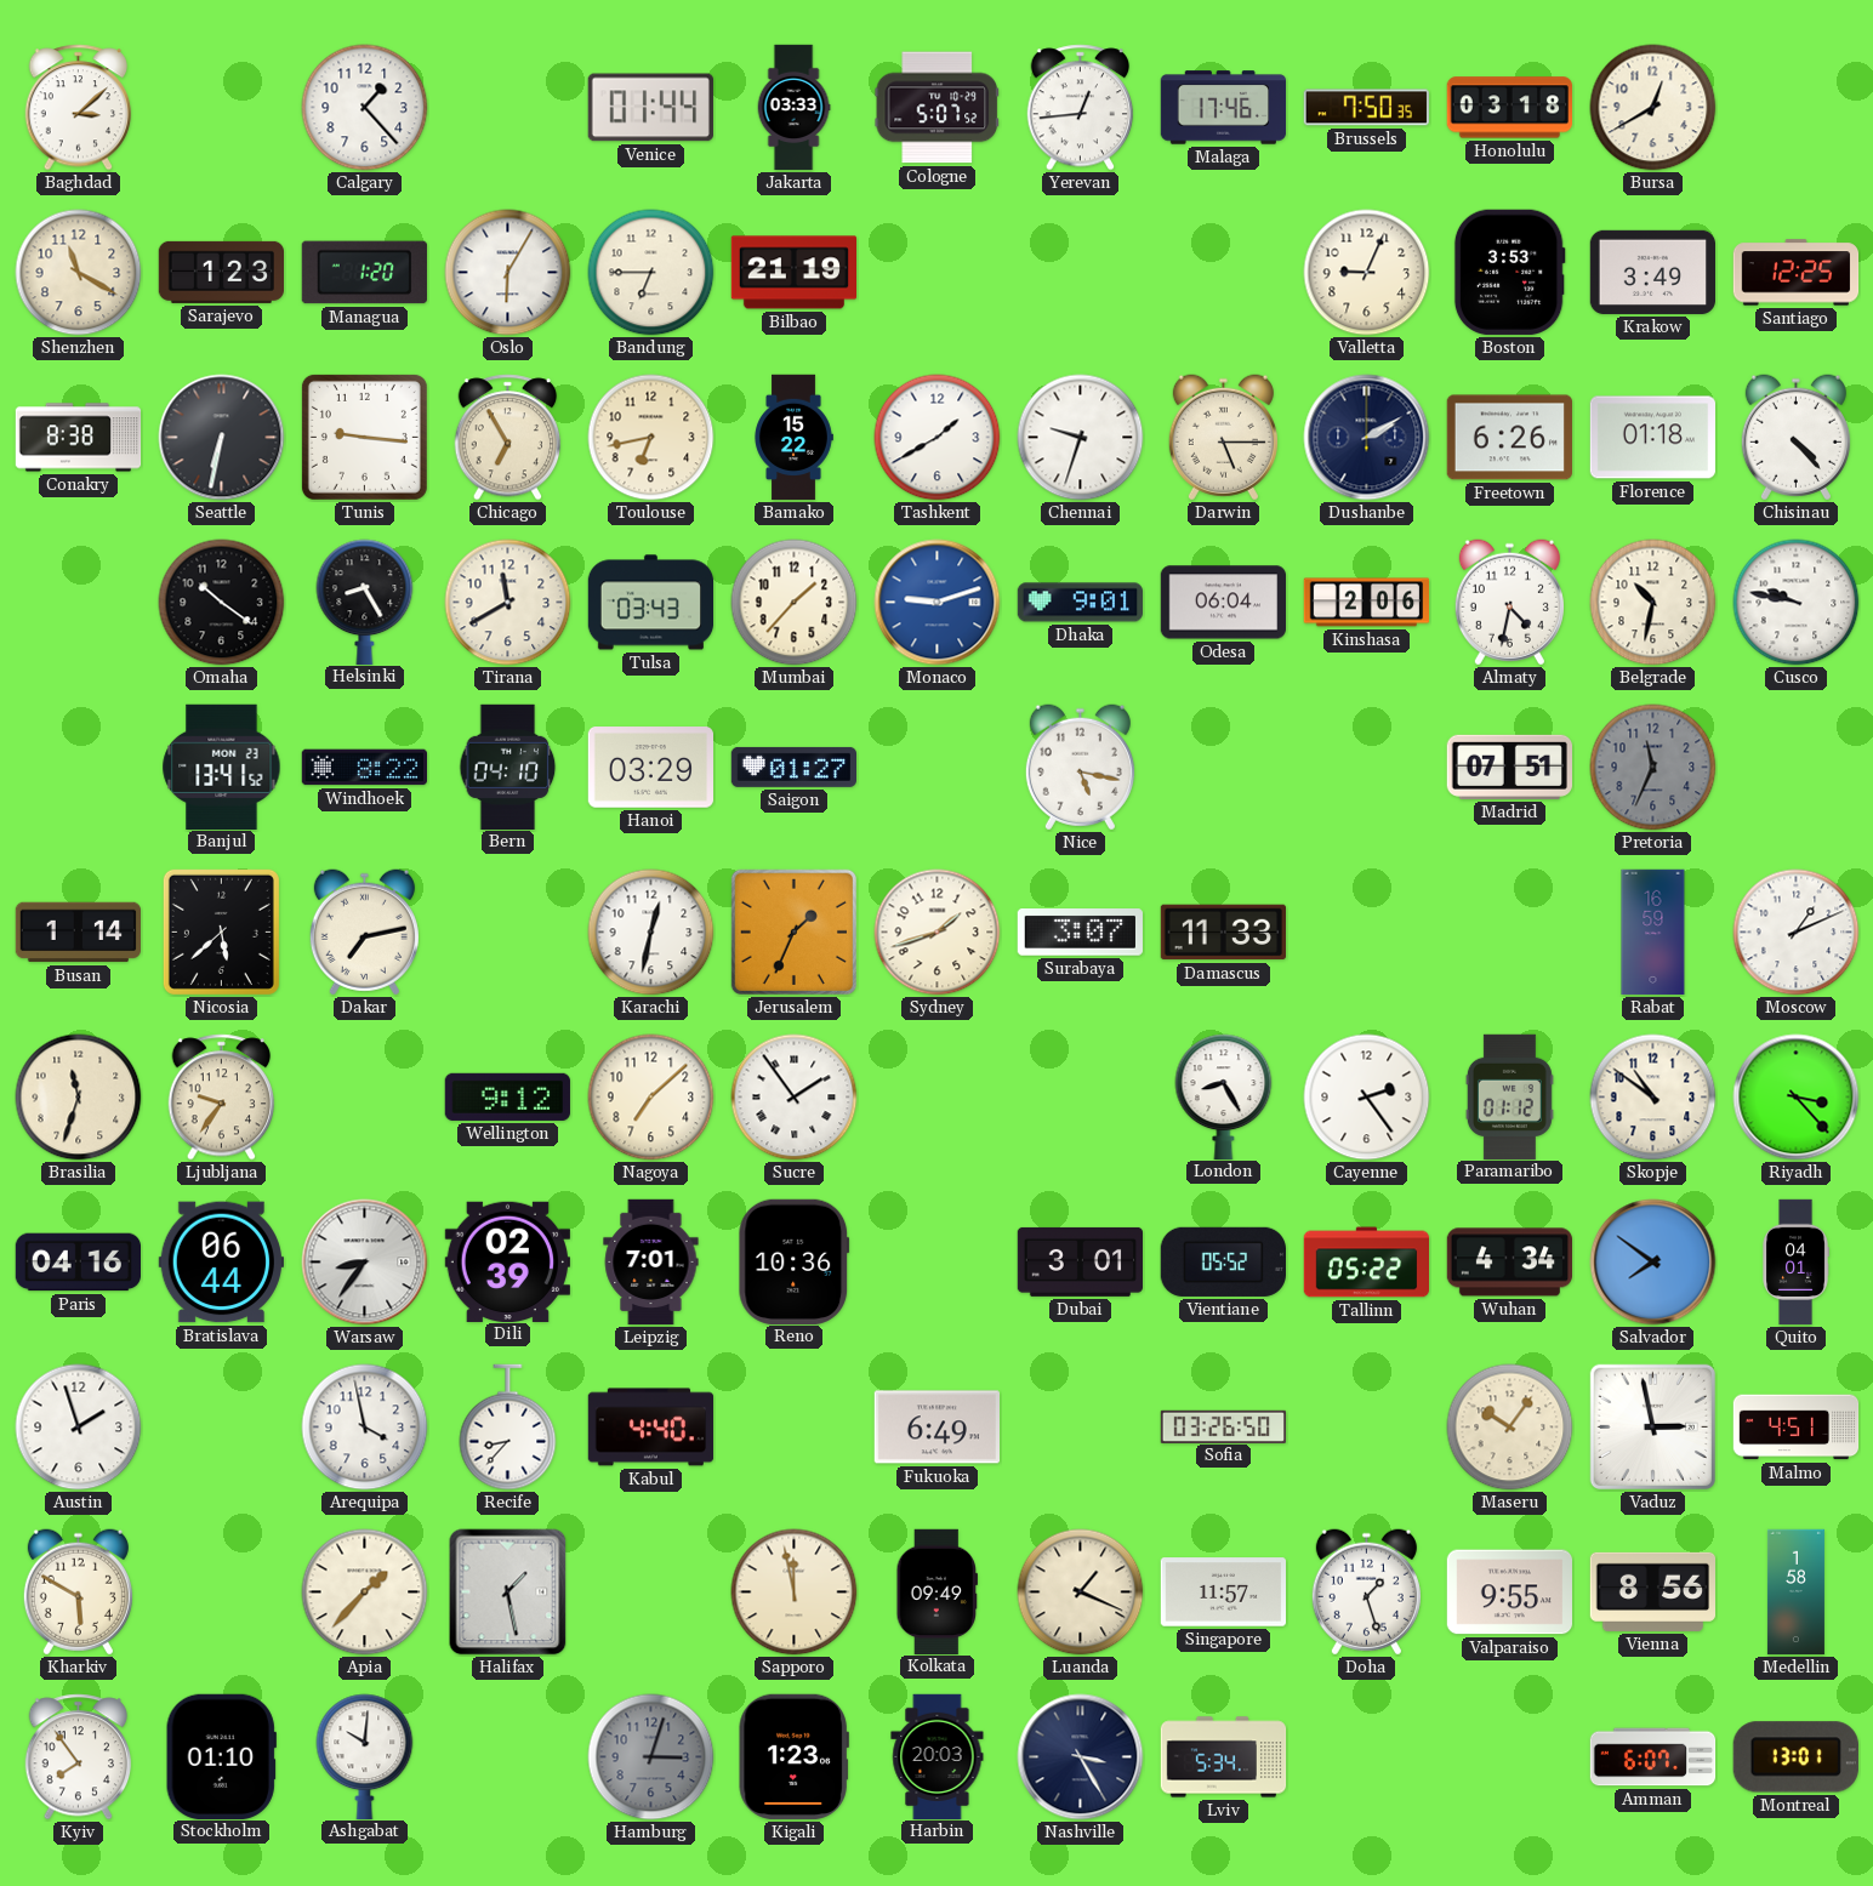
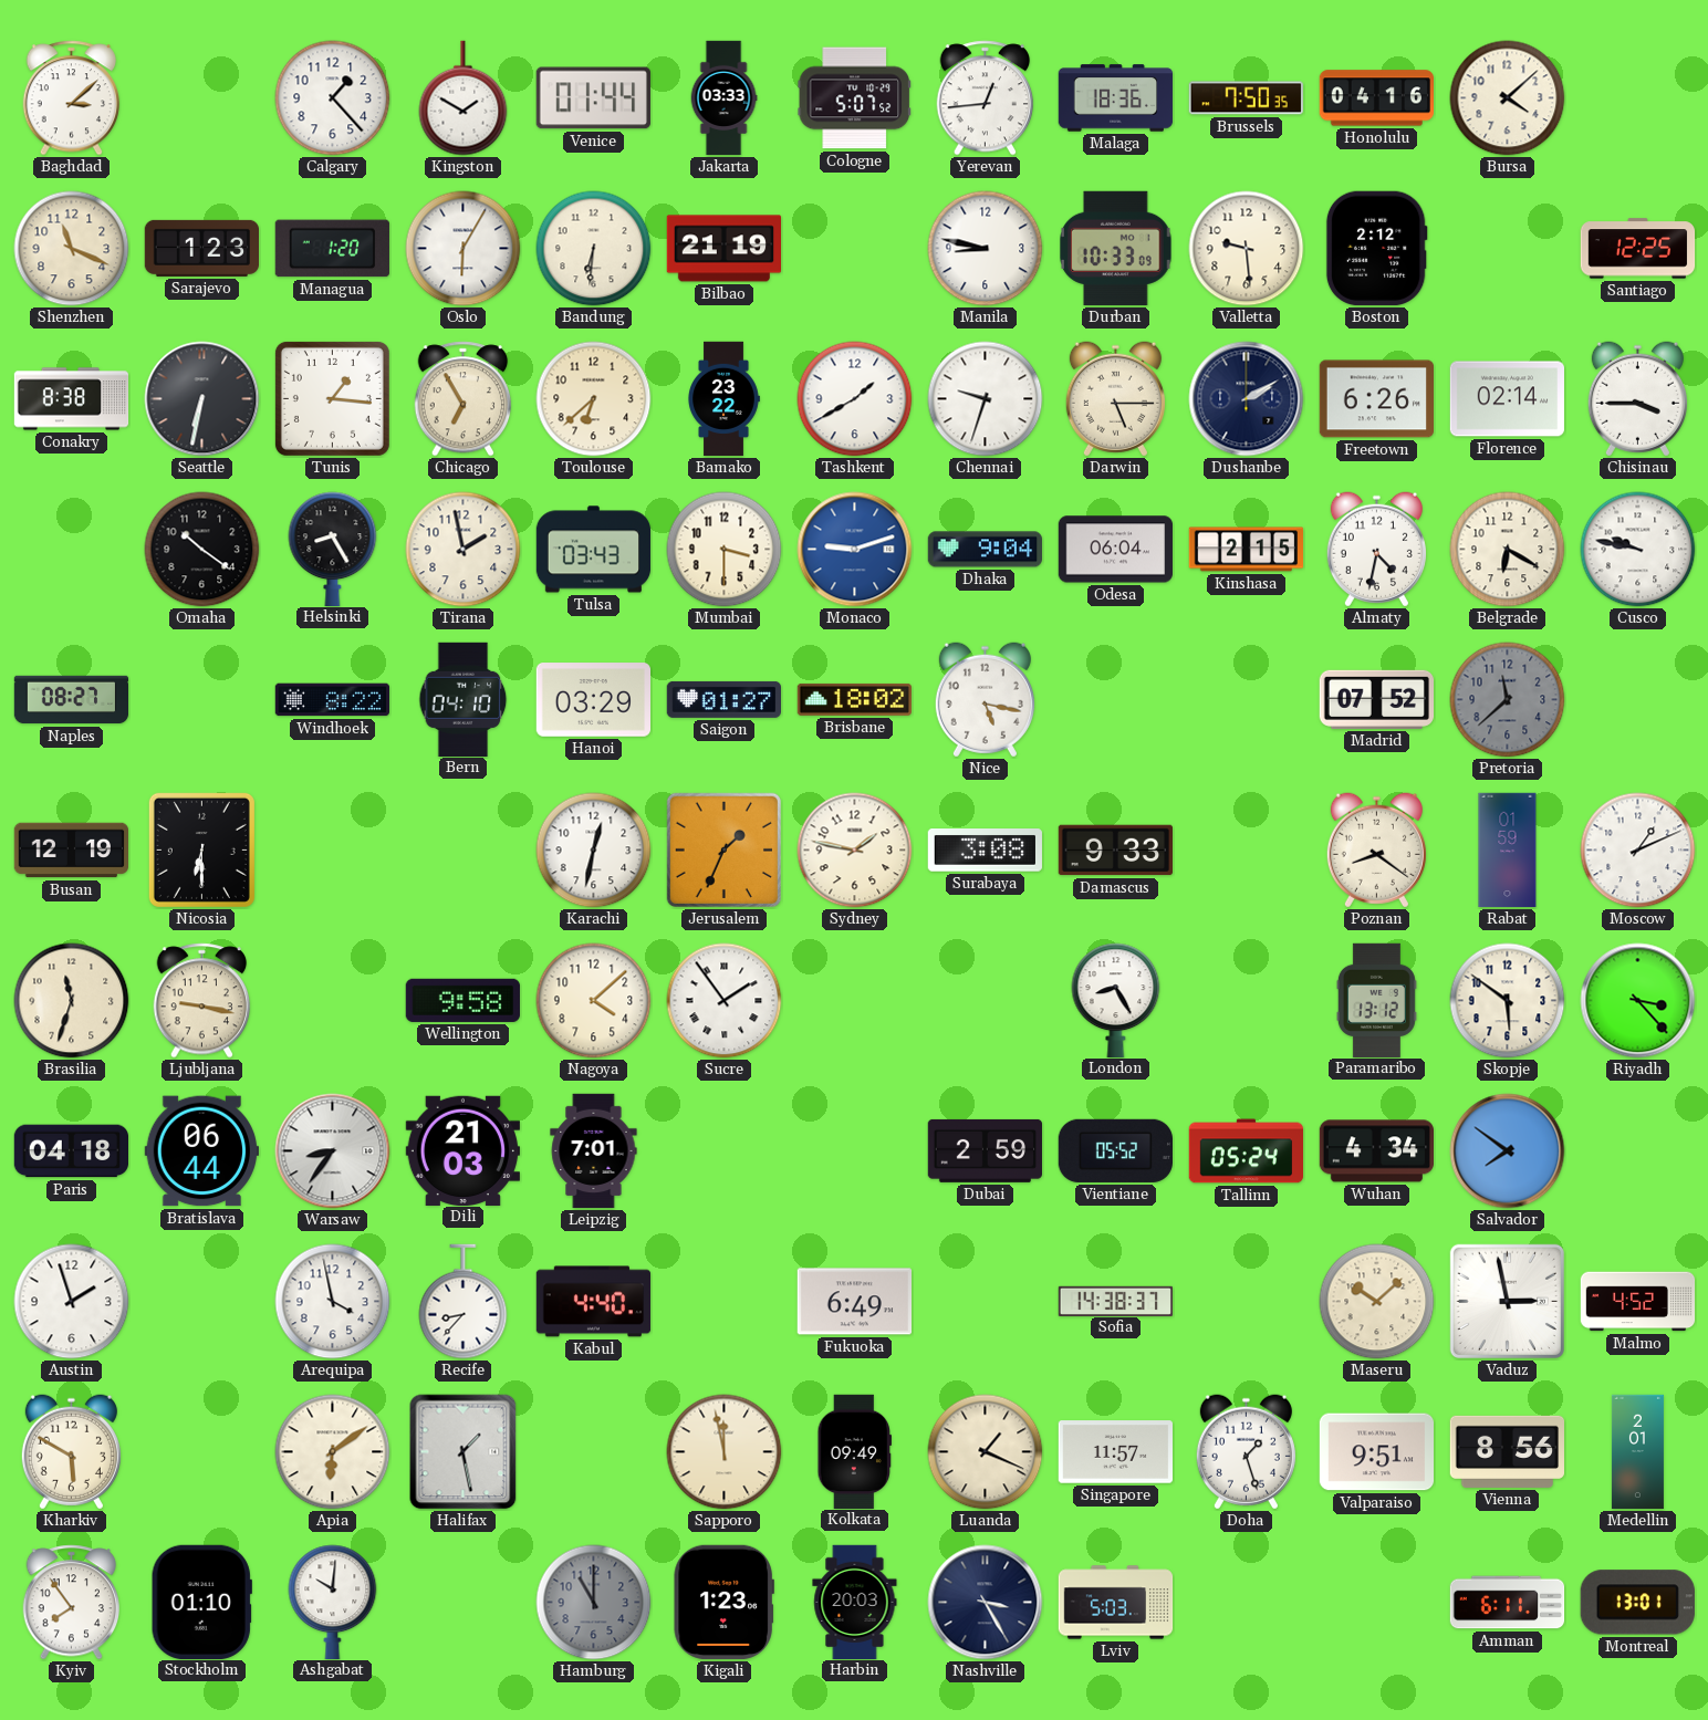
Kingston: none -> 1:50
Malaga: 17:46 -> 18:36
Honolulu: 03:18 -> 04:16
Bursa: 12:40 -> 4:08
Shenzhen: 11:20 -> 11:19
Bandung: 6:45 -> 6:31
Manila: none -> 8:47
Durban: none -> 10:33
Valletta: 9:04 -> 9:29
Boston: 3:53 -> 2:12
Krakow: 3:49 -> none
Tunis: 9:16 -> 1:16
Toulouse: 6:43 -> 6:38
Bamako: 15:22 -> 23:22
Florence: 01:18 -> 02:14
Chisinau: 4:23 -> 3:45
Tirana: 11:40 -> 1:58
Mumbai: 1:37 -> 3:30
Dhaka: 9:01 -> 9:04
Kinshasa: 2:06 -> 2:15
Belgrade: 10:32 -> 6:20
Naples: none -> 08:27
Banjul: 13:41 -> none
Brisbane: none -> 18:02
Madrid: 07:51 -> 07:52
Pretoria: 11:34 -> 11:38
Busan: 1:14 -> 12:19
Nicosia: 5:38 -> 6:30
Dakar: 7:13 -> none
Sydney: 1:42 -> 1:47
Surabaya: 3:07 -> 3:08
Damascus: 11:33 -> 9:33
Poznan: none -> 8:21
Rabat: 16:59 -> 01:59
Ljubljana: 9:36 -> 9:17
Wellington: 9:12 -> 9:58
Nagoya: 7:08 -> 4:08
Cayenne: 2:24 -> none
Paramaribo: 01:12 -> 13:12
Skopje: 10:51 -> 5:51
Paris: 04:16 -> 04:18
Dili: 02:39 -> 21:03
Reno: 10:36 -> none
Dubai: 3:01 -> 2:59
Tallinn: 05:22 -> 05:24
Quito: 04:01 -> none
Sofia: 03:26 -> 14:38
Maseru: 10:06 -> 10:08
Malmo: 4:51 -> 4:52
Apia: 1:37 -> 6:09
Valparaiso: 9:55 -> 9:51
Medellin: 1:58 -> 2:01
Hamburg: 3:03 -> 11:00
Lviv: 5:34 -> 5:03
Amman: 6:07 -> 6:11
